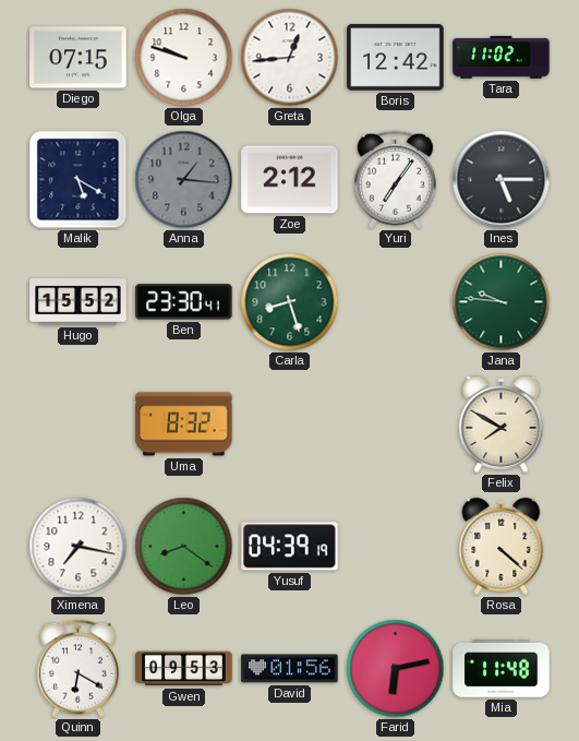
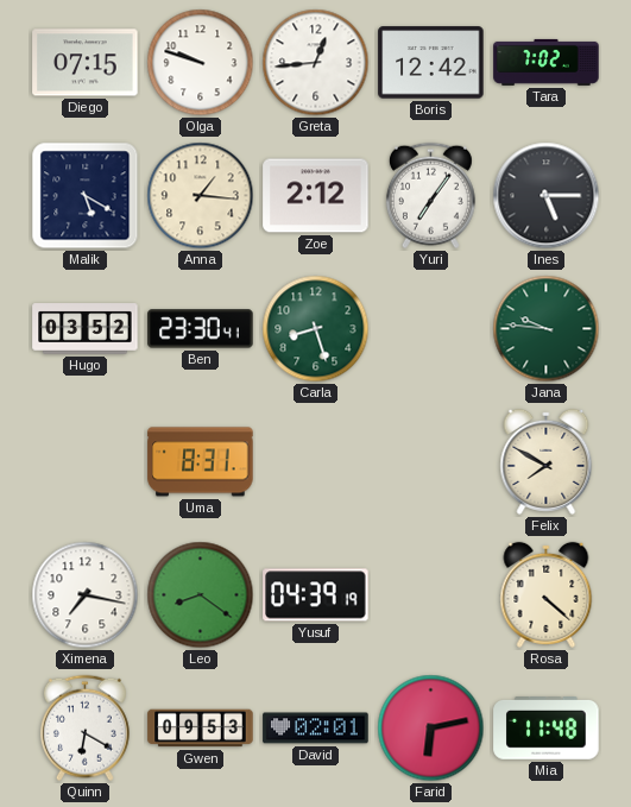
Tara: 11:02 -> 7:02
Anna dial: grey -> cream
Hugo: 15:52 -> 03:52
Uma: 8:32 -> 8:31
David: 01:56 -> 02:01
